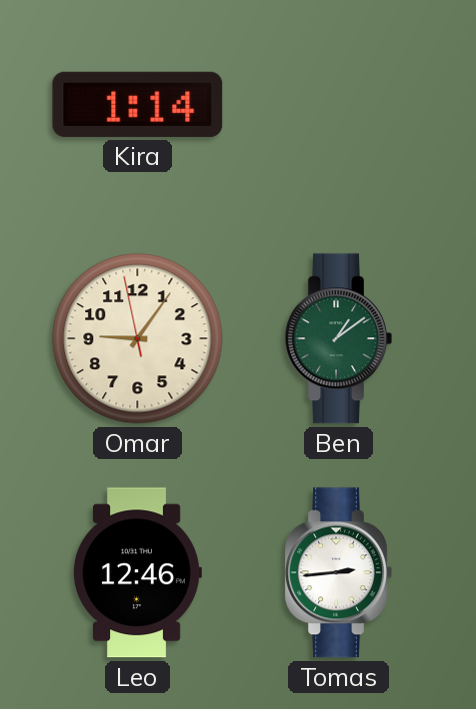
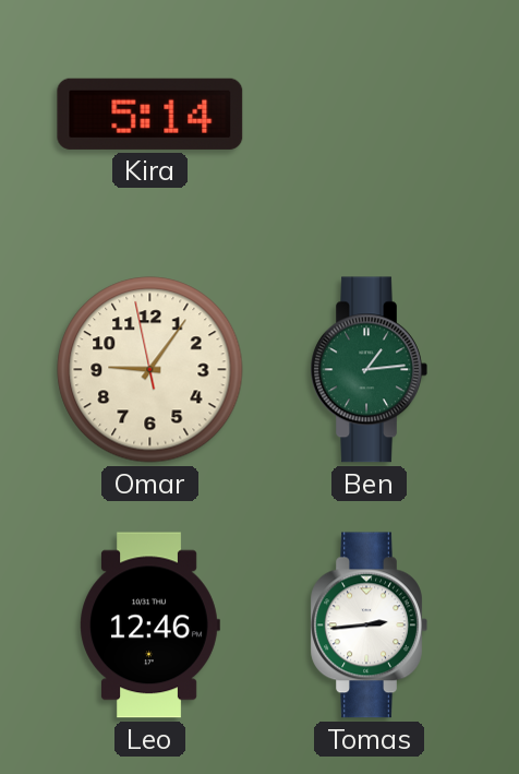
Kira: 1:14 -> 5:14
Ben: 1:09 -> 1:14
